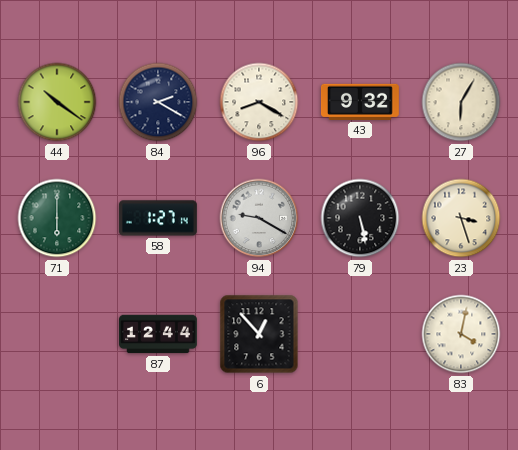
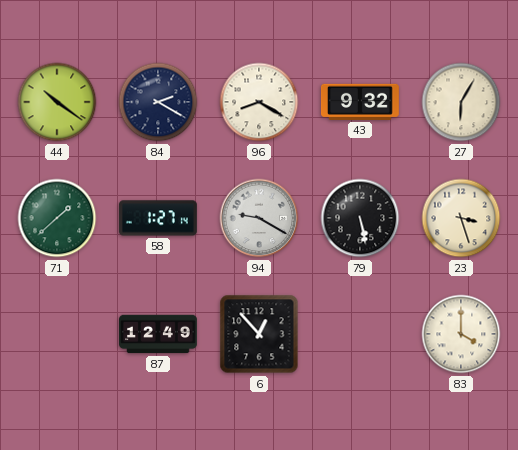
71: 6:00 -> 1:38
87: 12:44 -> 12:49
83: 4:02 -> 4:00
